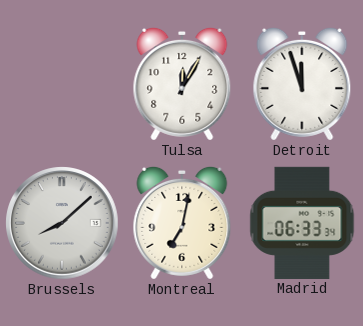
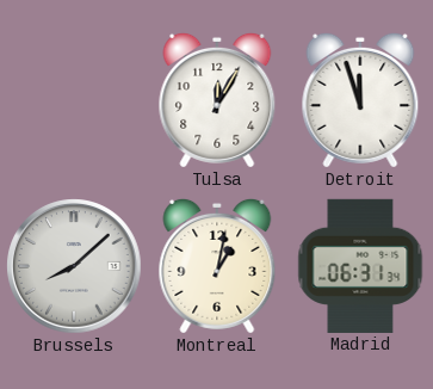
Montreal: 7:02 -> 1:02
Madrid: 06:33 -> 06:31
